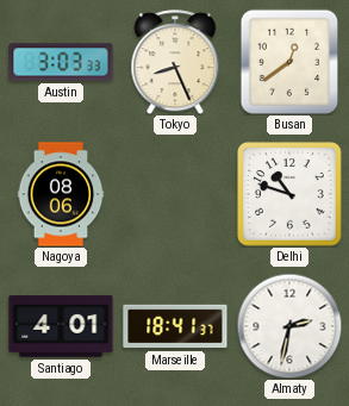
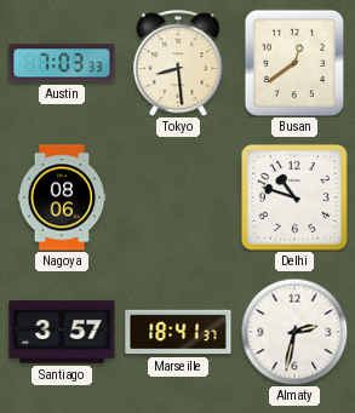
Austin: 3:03 -> 7:03
Tokyo: 8:26 -> 8:29
Santiago: 4:01 -> 3:57
